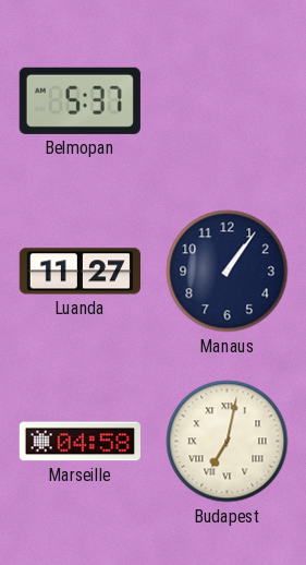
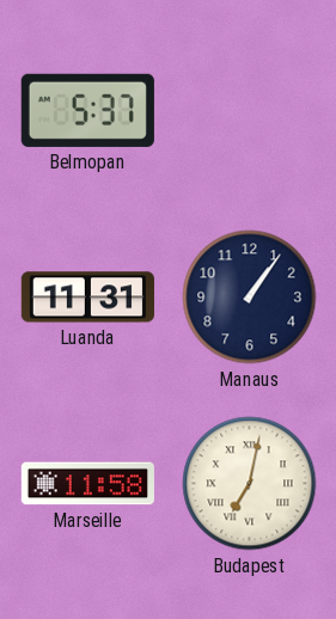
Luanda: 11:27 -> 11:31
Marseille: 04:58 -> 11:58
